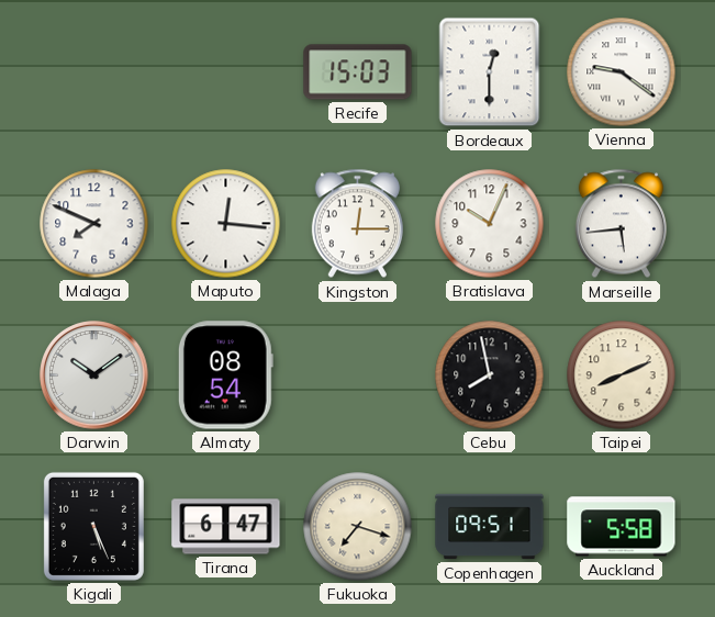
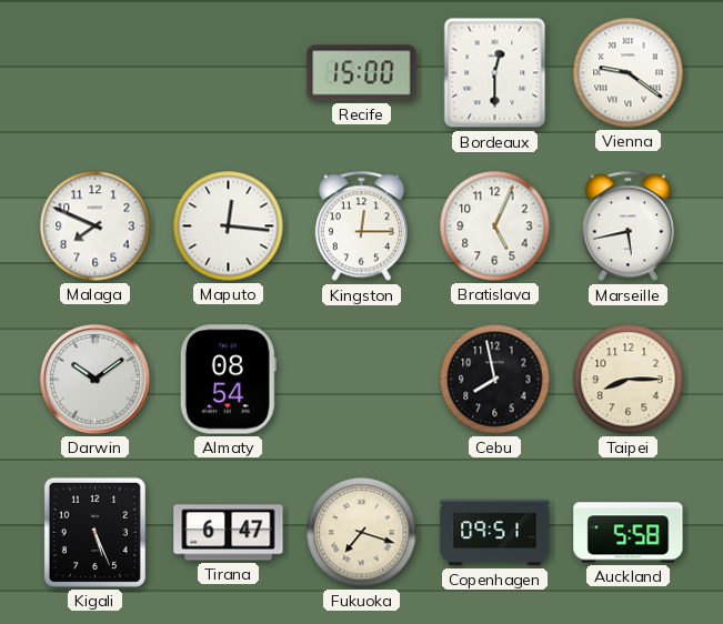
Recife: 15:03 -> 15:00
Bratislava: 10:04 -> 5:04
Marseille: 5:44 -> 5:43
Taipei: 8:11 -> 8:15
